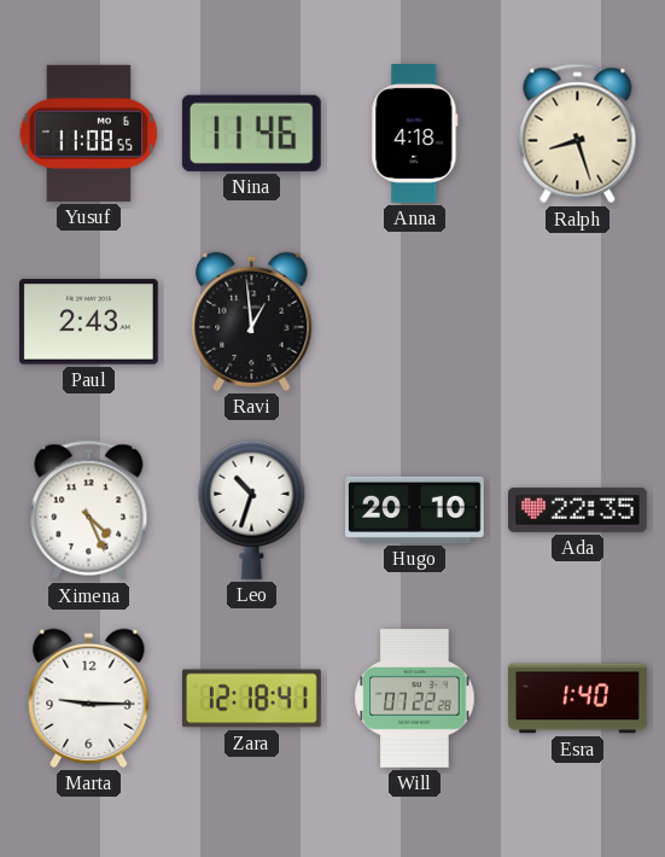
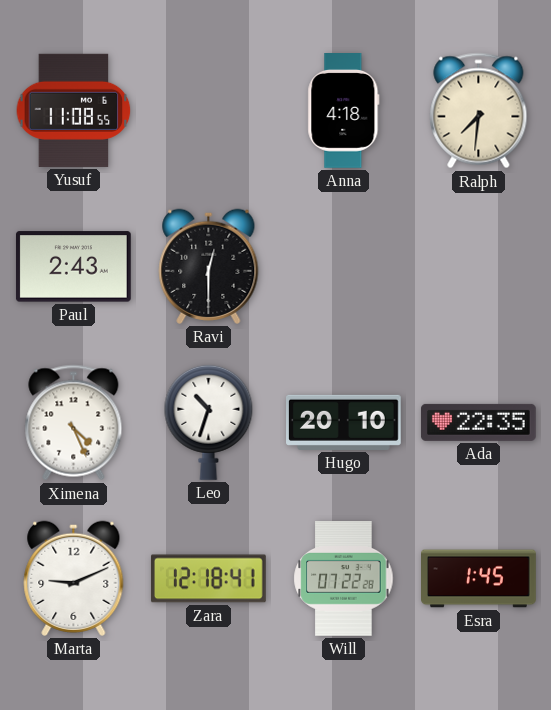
Nina: 11:46 -> none
Ralph: 8:27 -> 7:31
Ravi: 12:59 -> 12:30
Marta: 9:15 -> 9:11
Esra: 1:40 -> 1:45
